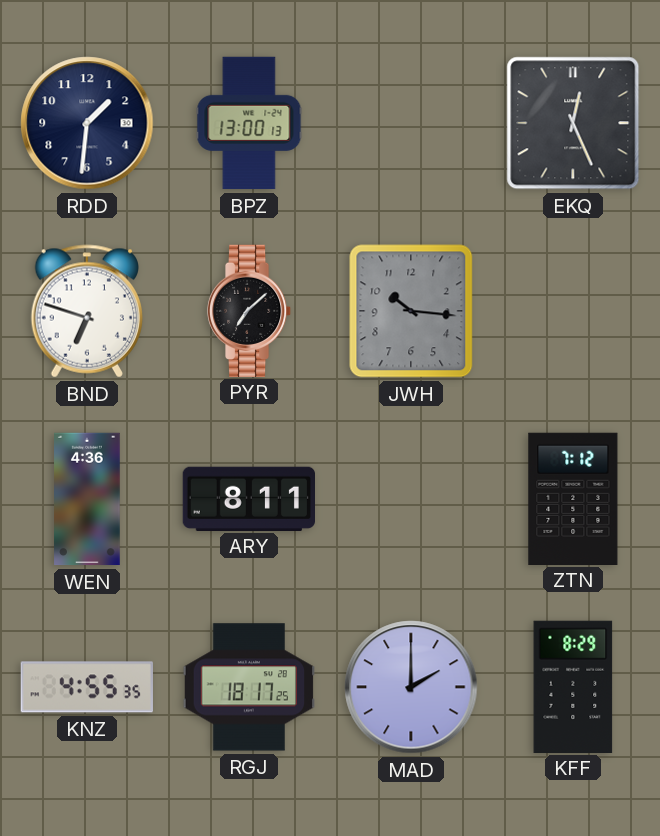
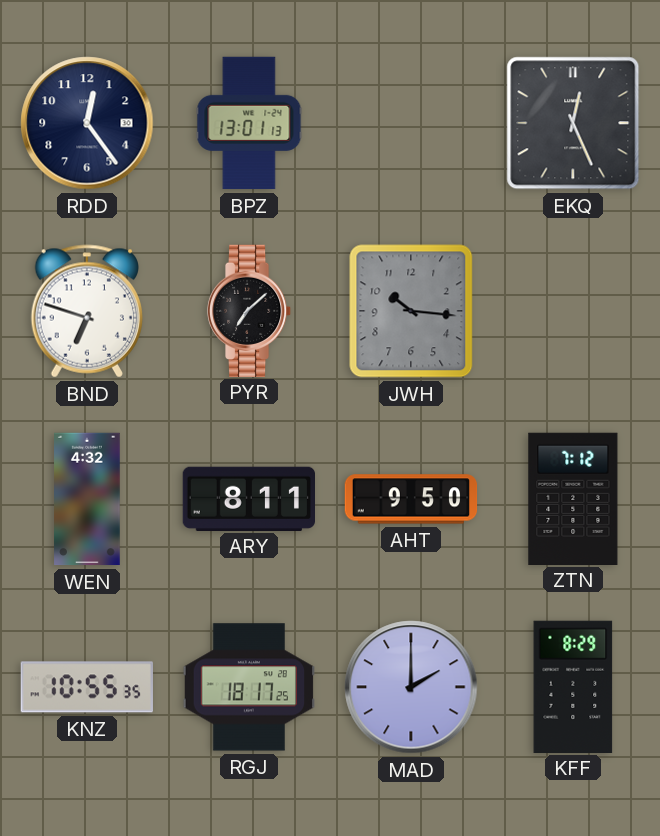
RDD: 1:31 -> 12:24
BPZ: 13:00 -> 13:01
WEN: 4:36 -> 4:32
AHT: none -> 9:50
KNZ: 4:55 -> 10:55
